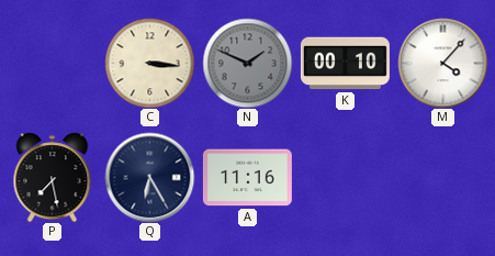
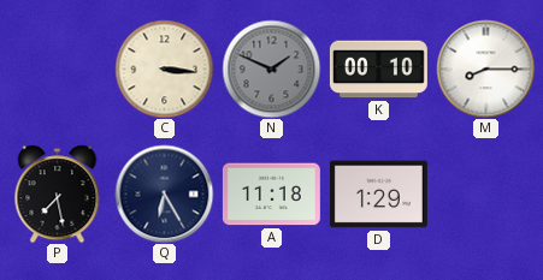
M: 4:07 -> 8:15
A: 11:16 -> 11:18
D: none -> 1:29
